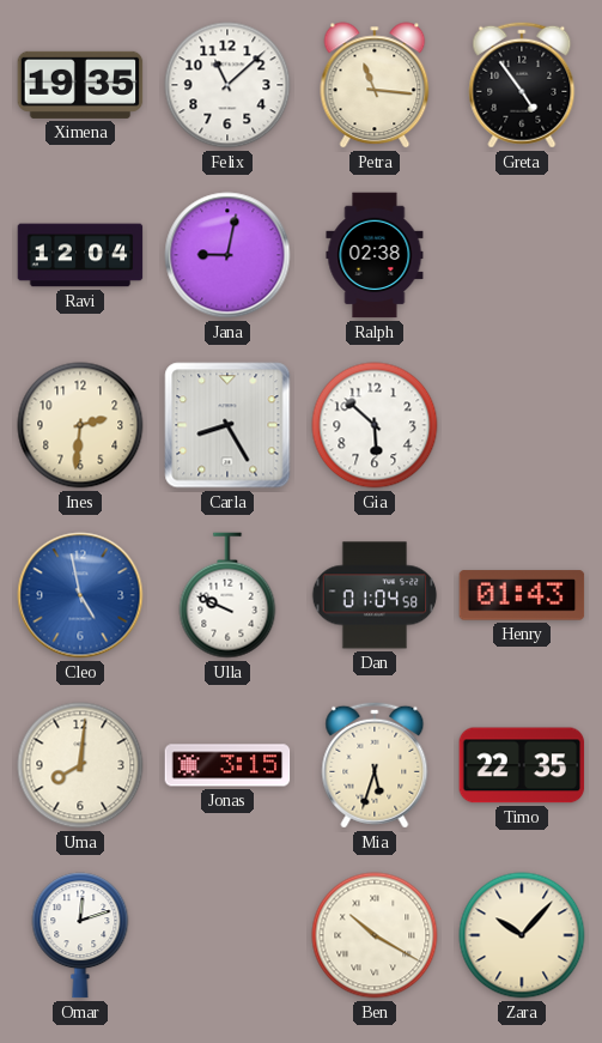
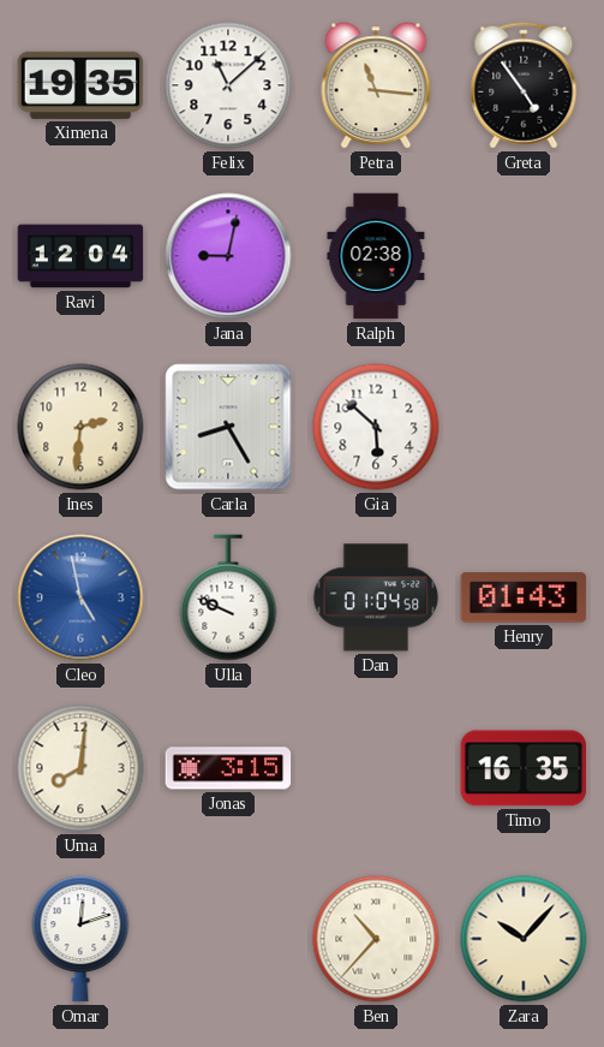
Mia: 5:33 -> none
Timo: 22:35 -> 16:35
Ben: 10:20 -> 10:37
